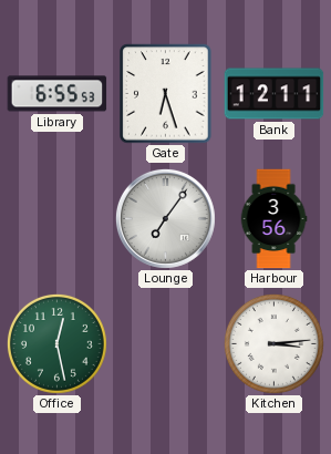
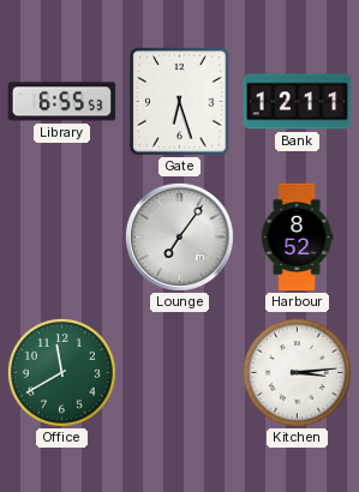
Harbour: 3:56 -> 8:52
Office: 12:28 -> 11:40
